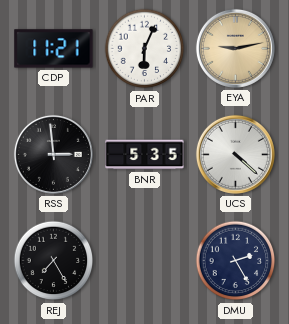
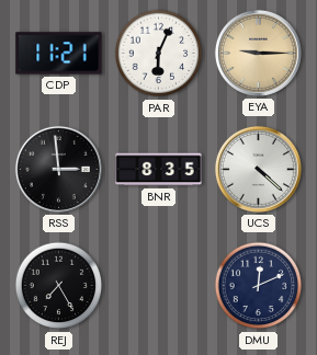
EYA: 9:13 -> 9:15
BNR: 5:35 -> 8:35
DMU: 2:25 -> 12:11
